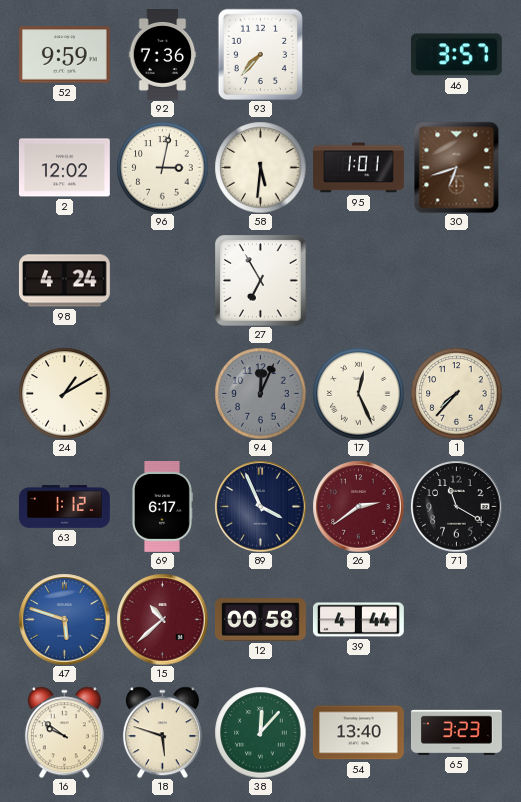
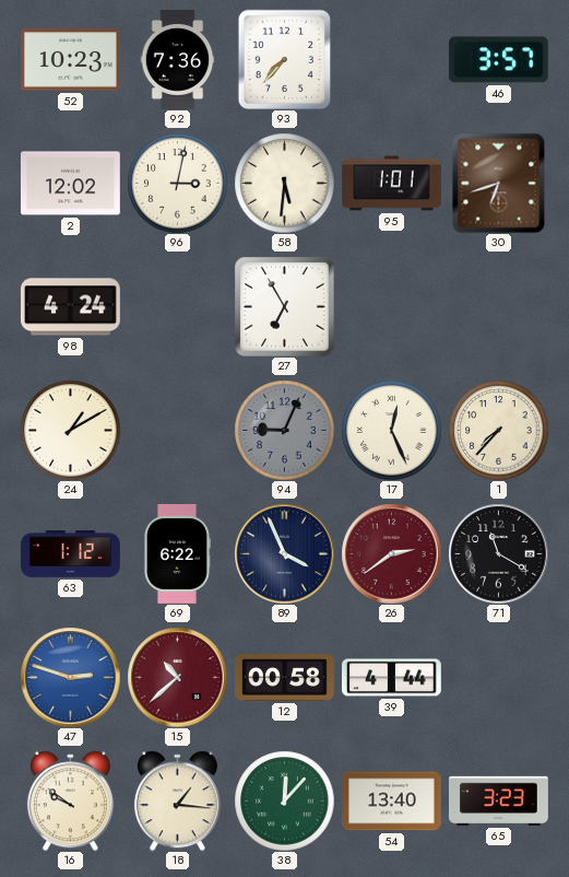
52: 9:59 -> 10:23
94: 12:04 -> 9:04
69: 6:17 -> 6:22
47: 5:48 -> 2:48
18: 5:48 -> 1:16
